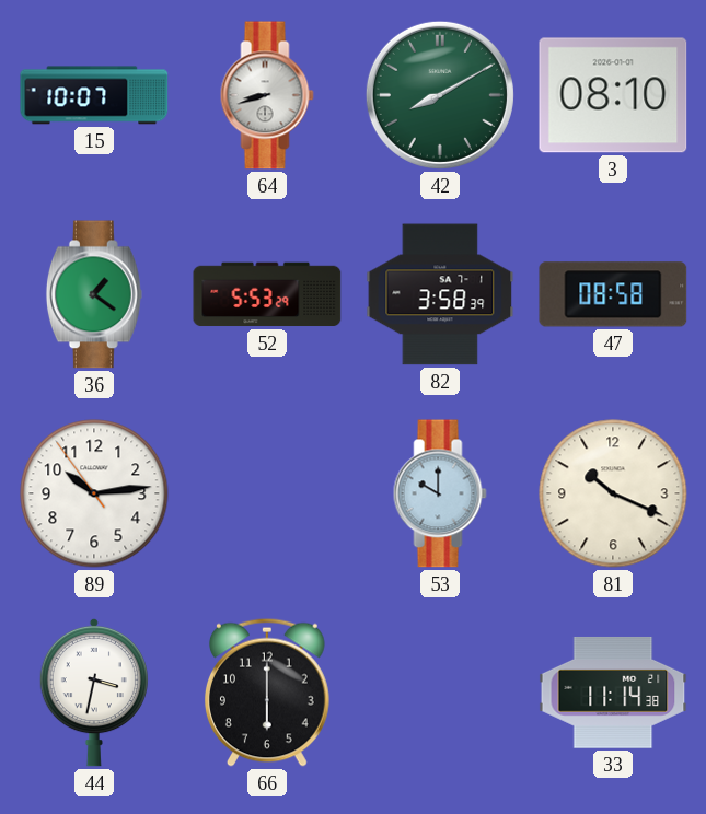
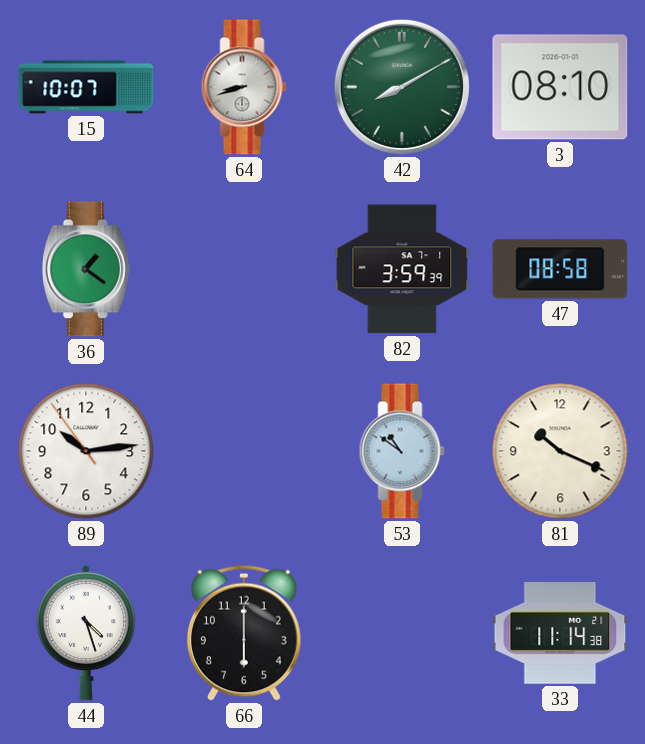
52: 5:53 -> none
82: 3:58 -> 3:59
53: 10:00 -> 10:51
44: 3:32 -> 4:27
